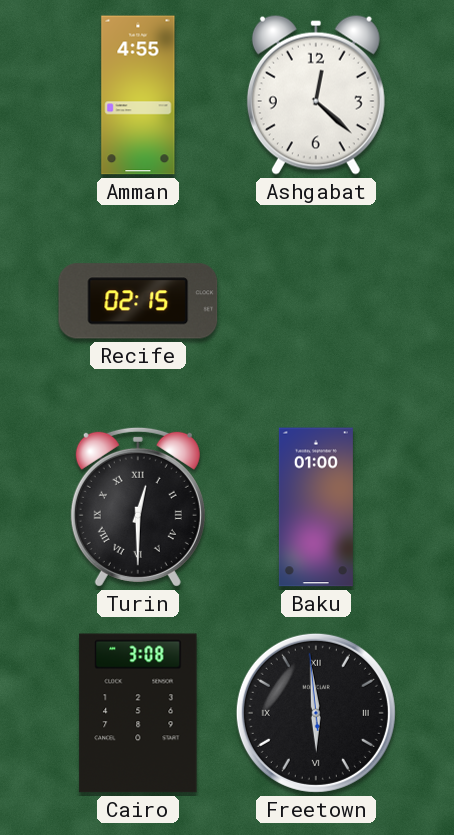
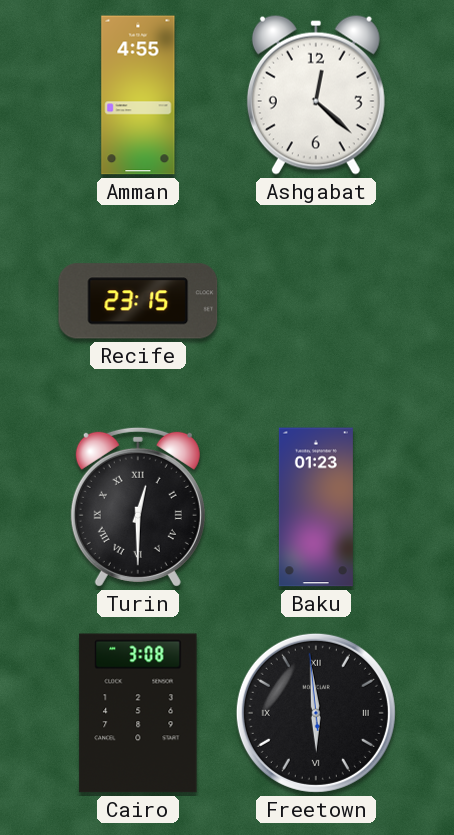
Recife: 02:15 -> 23:15
Baku: 01:00 -> 01:23
